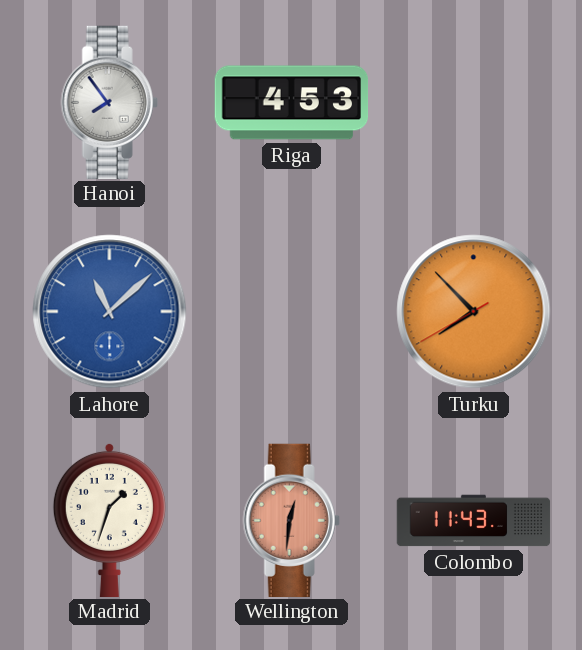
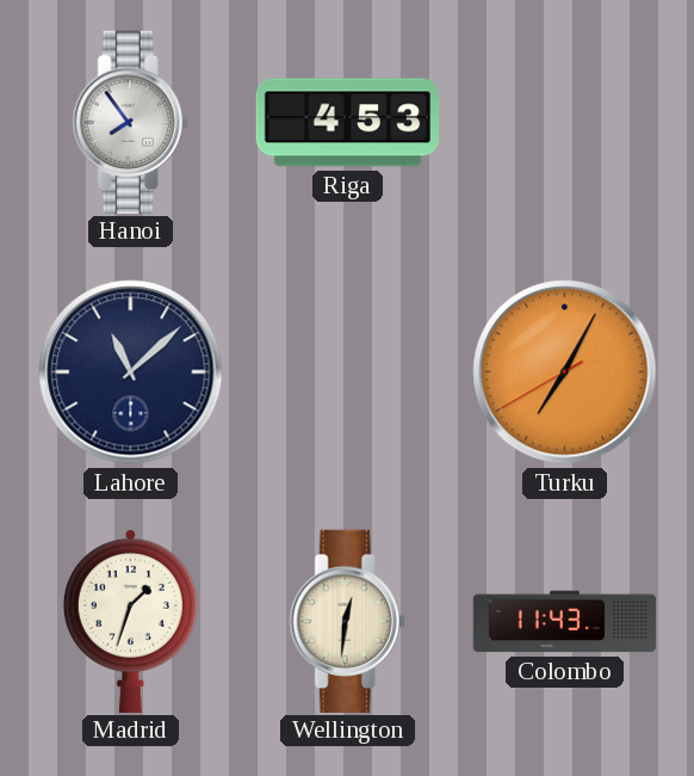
Lahore dial: blue -> navy
Turku: 7:52 -> 7:04
Wellington dial: salmon -> cream
